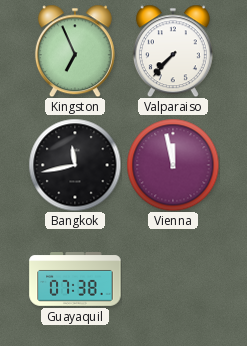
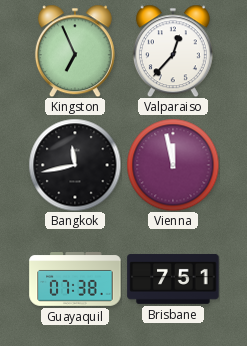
Valparaiso: 7:37 -> 12:37
Brisbane: none -> 7:51
